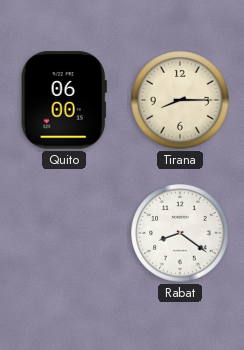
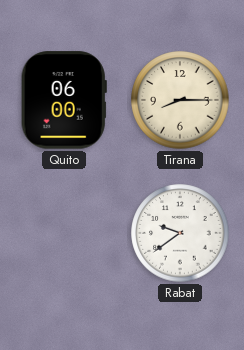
Rabat: 8:21 -> 9:39
